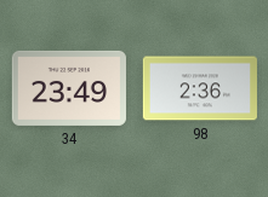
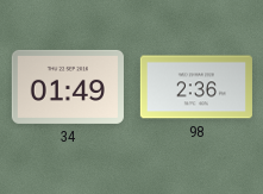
34: 23:49 -> 01:49
